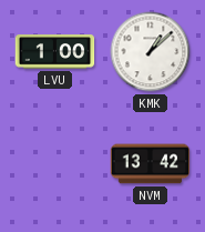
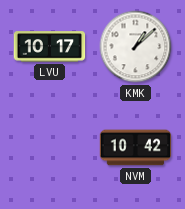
LVU: 1:00 -> 10:17
NVM: 13:42 -> 10:42
